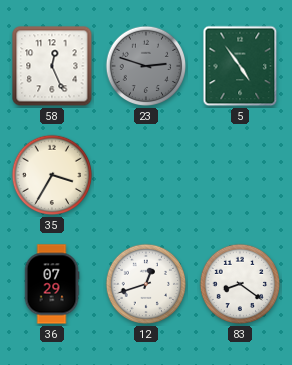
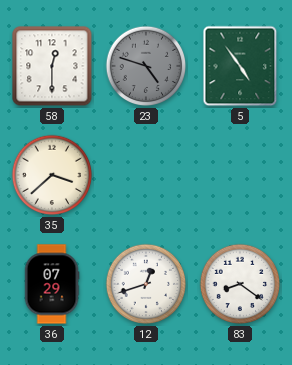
58: 12:26 -> 12:30
23: 2:48 -> 4:48
35: 3:35 -> 3:38
